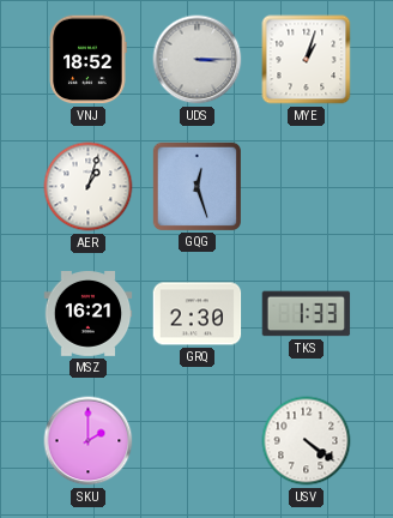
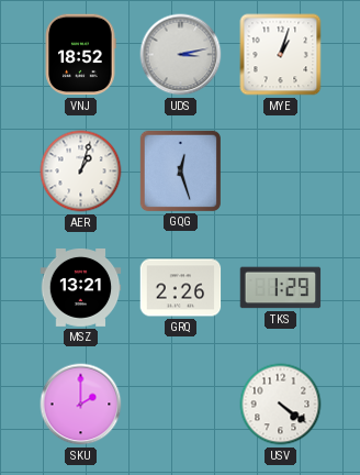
UDS: 3:15 -> 3:13
MSZ: 16:21 -> 13:21
GRQ: 2:30 -> 2:26
TKS: 1:33 -> 1:29
